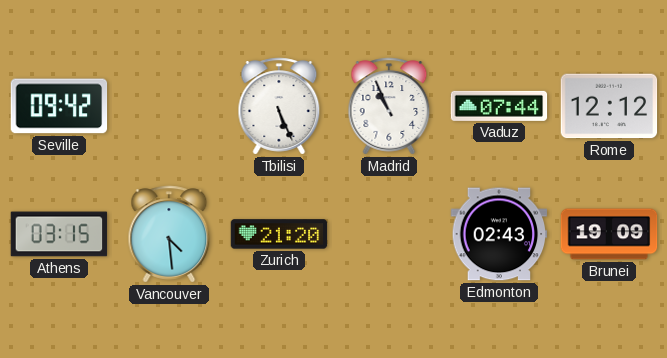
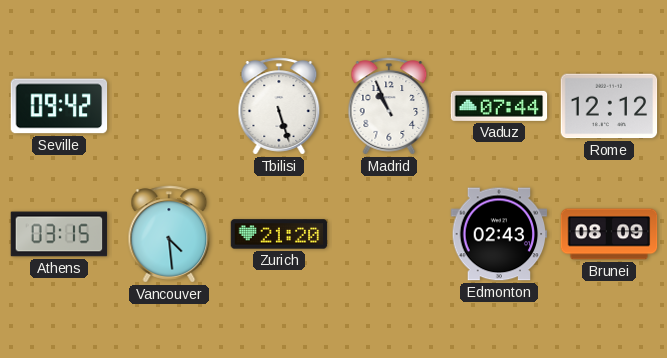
Tbilisi: 5:26 -> 5:27
Brunei: 19:09 -> 08:09
